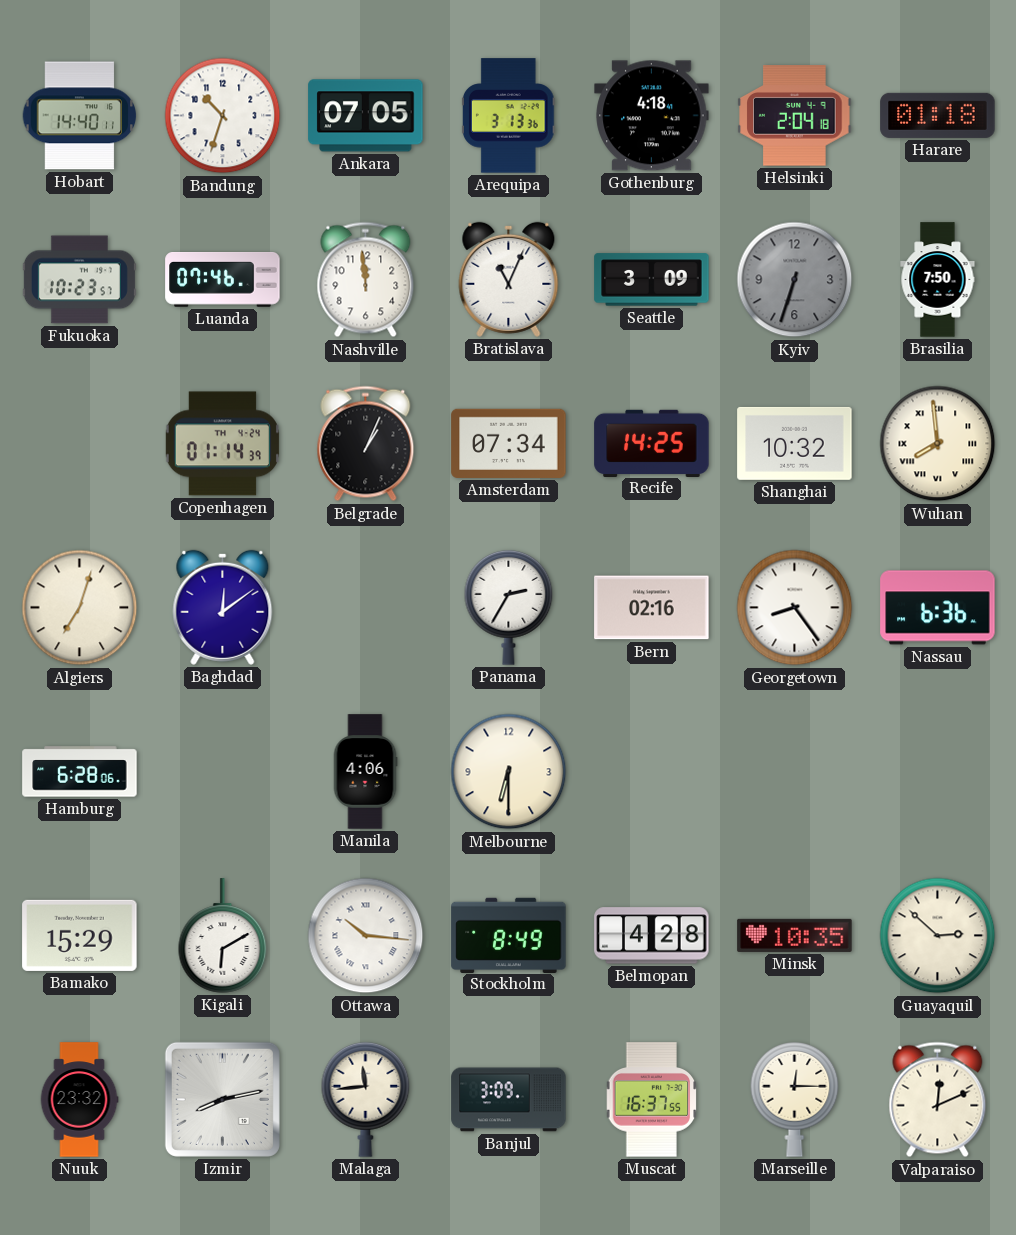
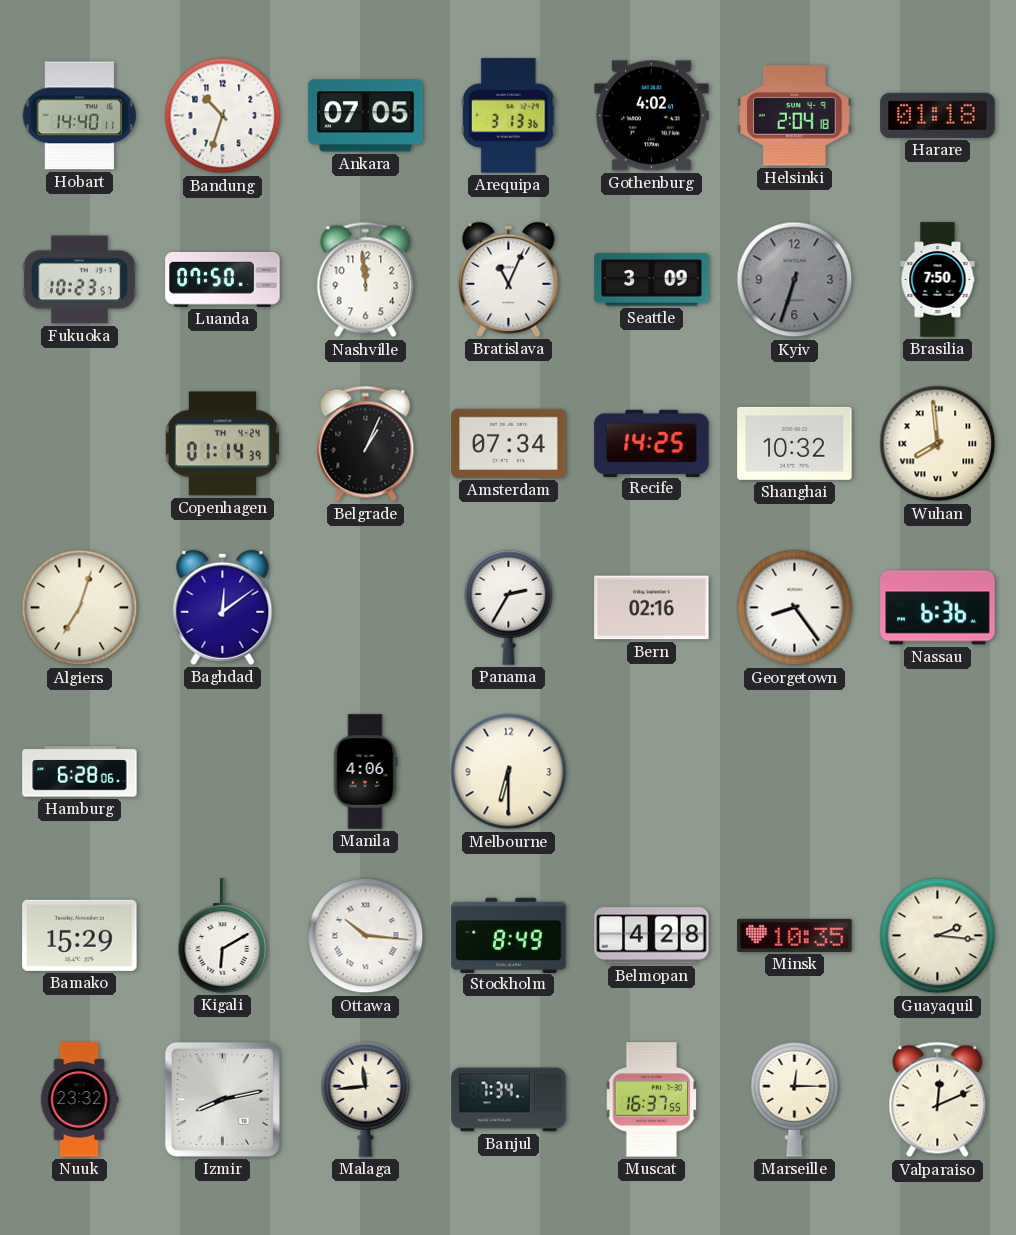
Gothenburg: 4:18 -> 4:02
Luanda: 07:46 -> 07:50
Guayaquil: 2:52 -> 2:16
Banjul: 3:09 -> 7:34
